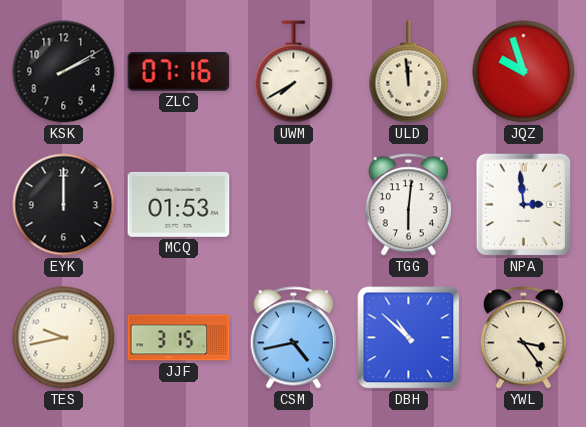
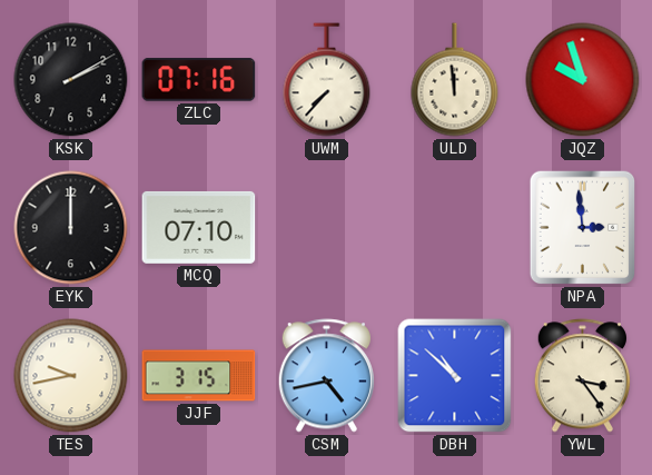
UWM: 7:40 -> 7:37
MCQ: 01:53 -> 07:10
TGG: 6:01 -> none
